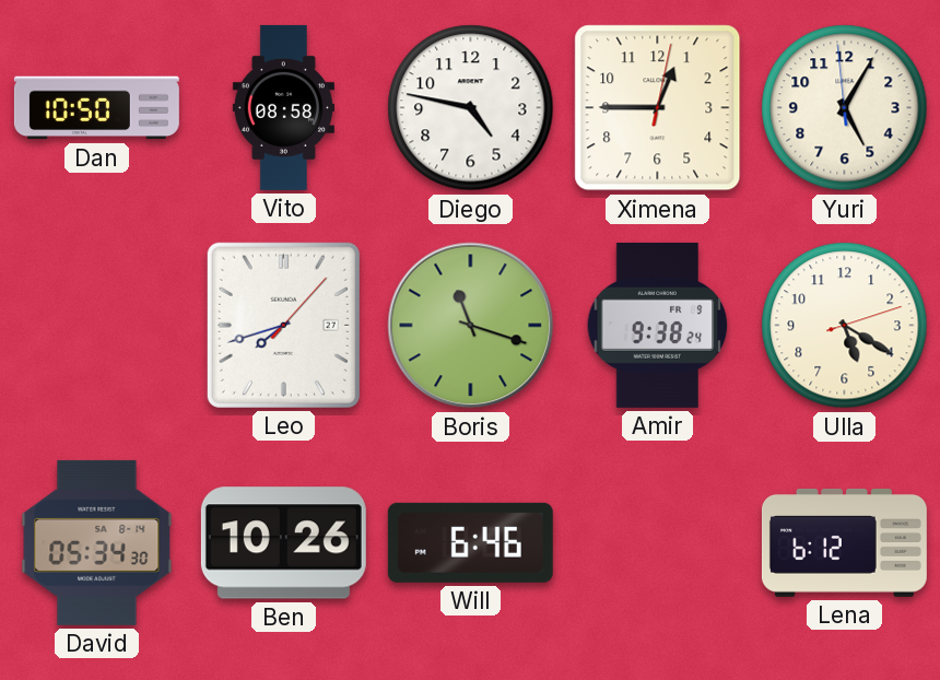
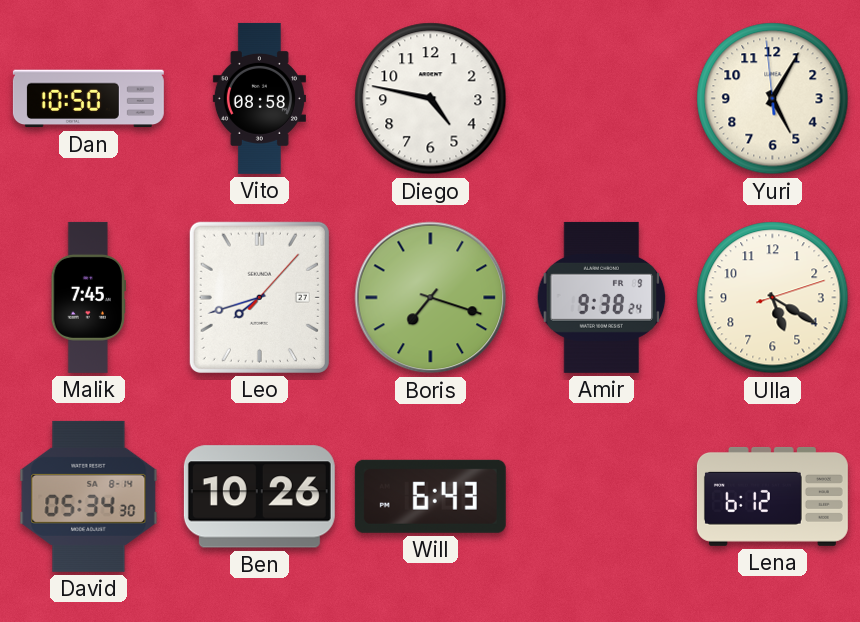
Ximena: 12:45 -> none
Malik: none -> 7:45
Boris: 11:18 -> 7:18
Will: 6:46 -> 6:43
